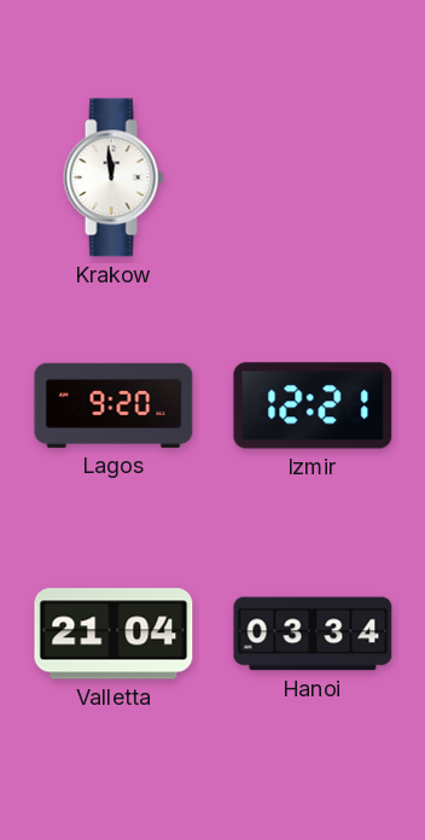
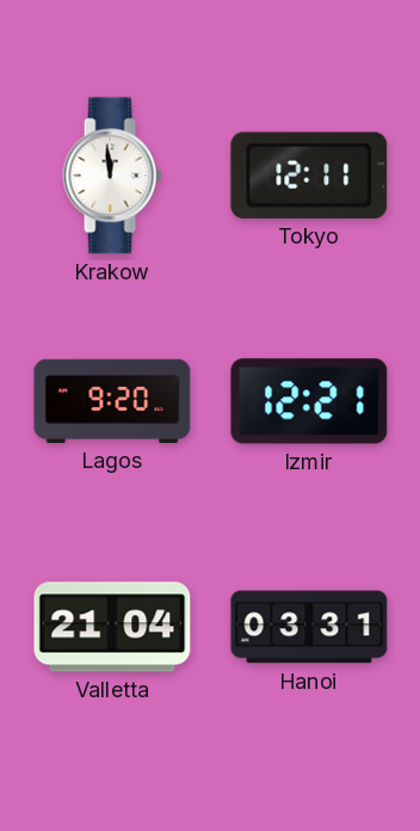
Tokyo: none -> 12:11
Hanoi: 03:34 -> 03:31
